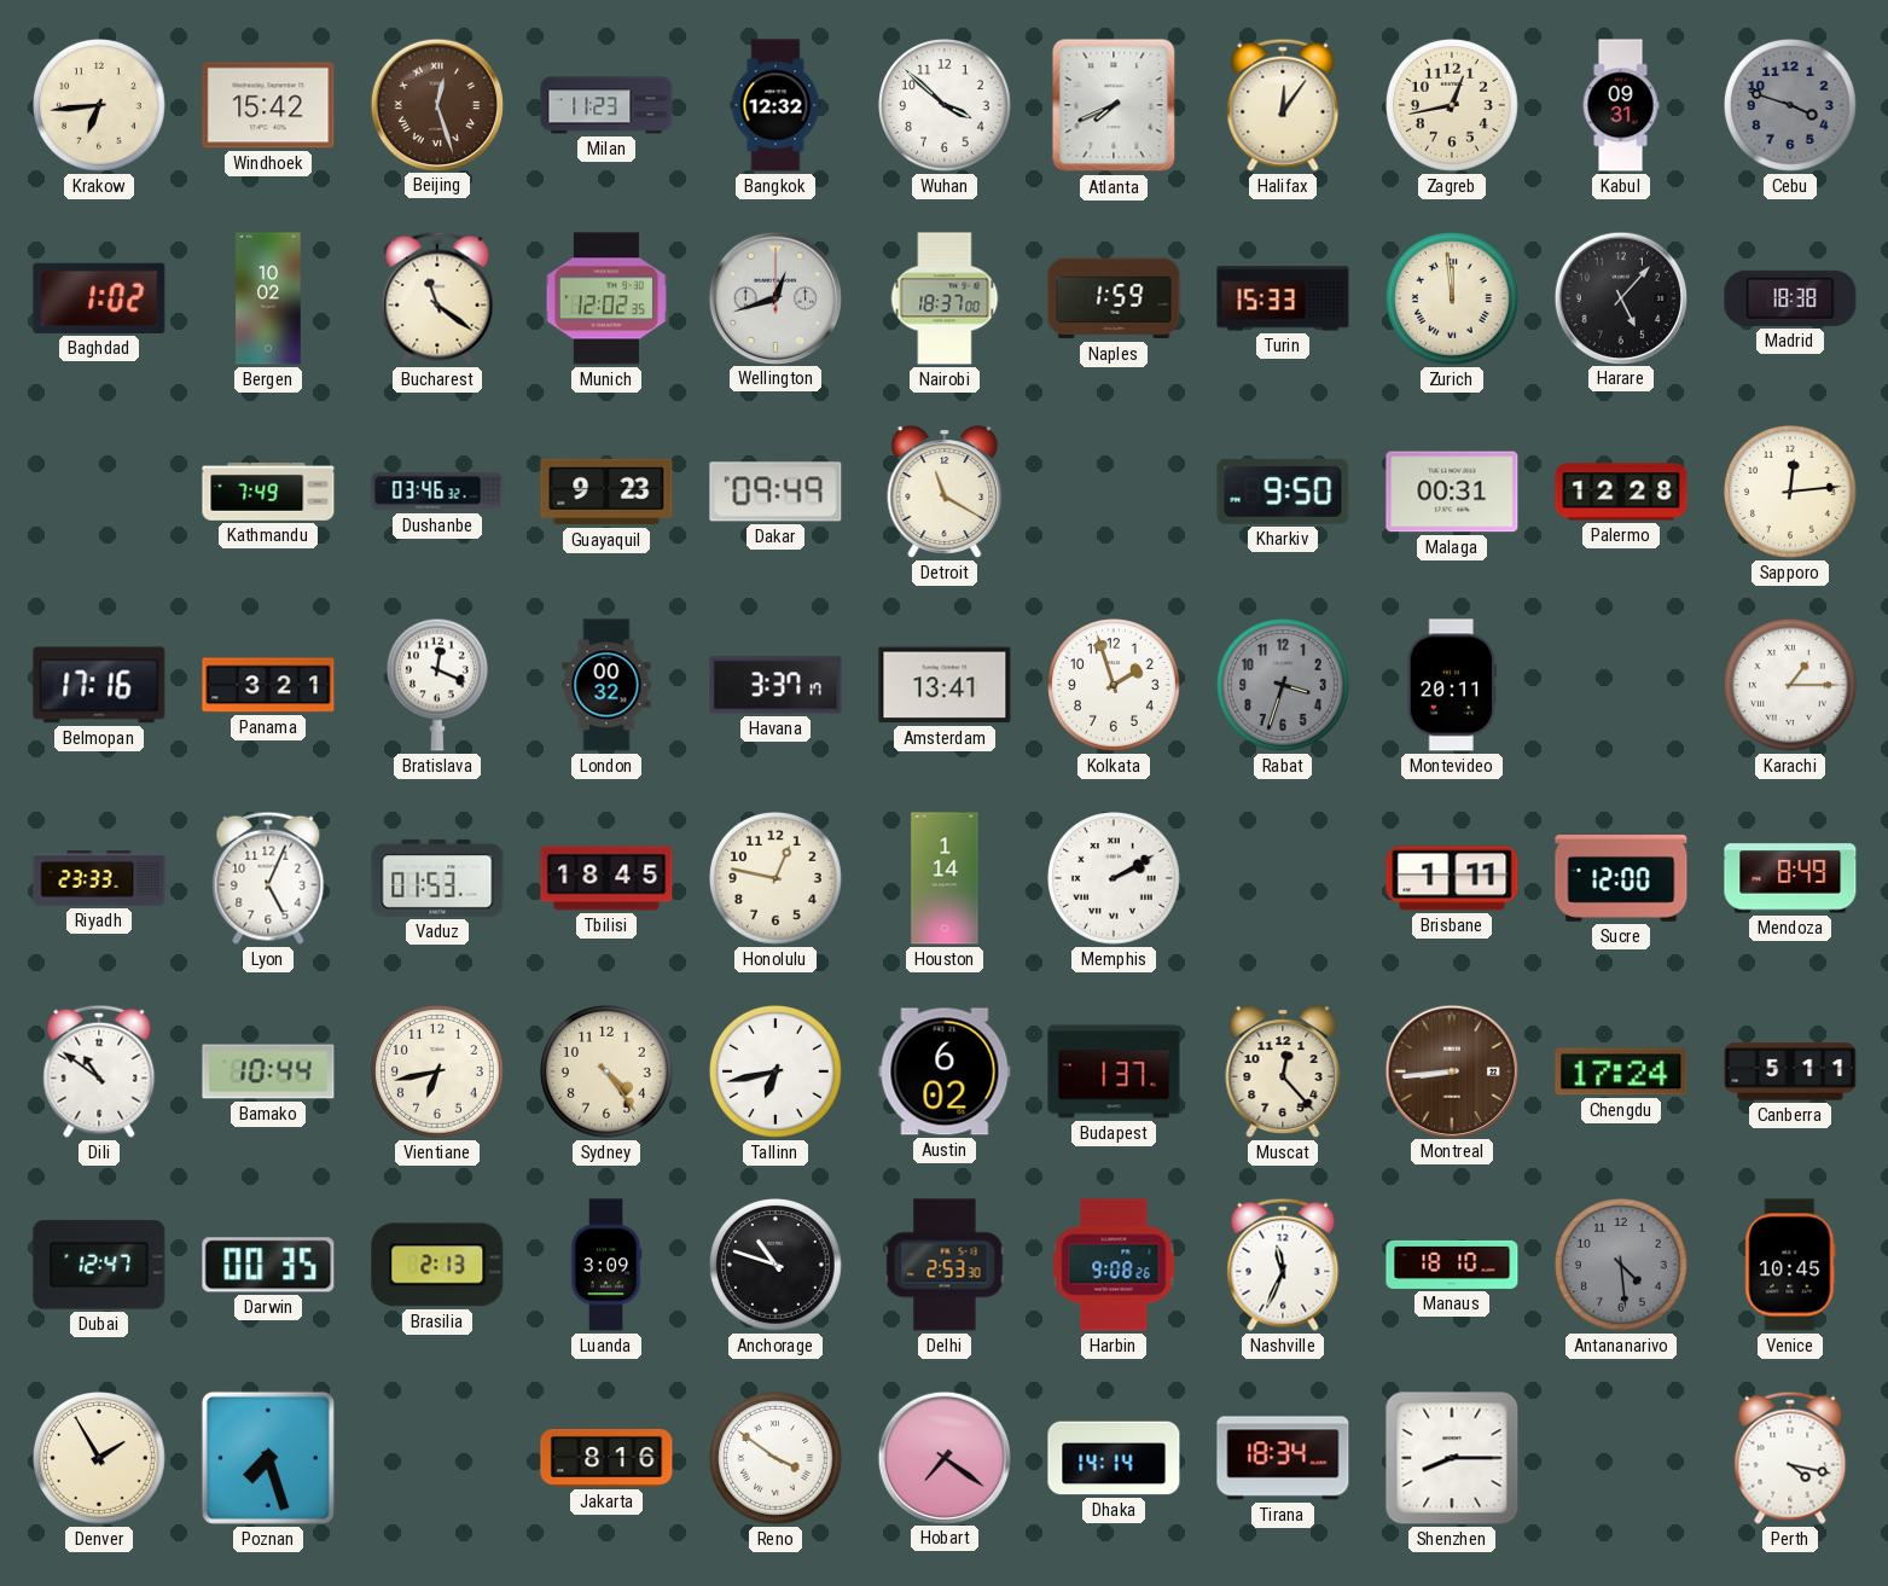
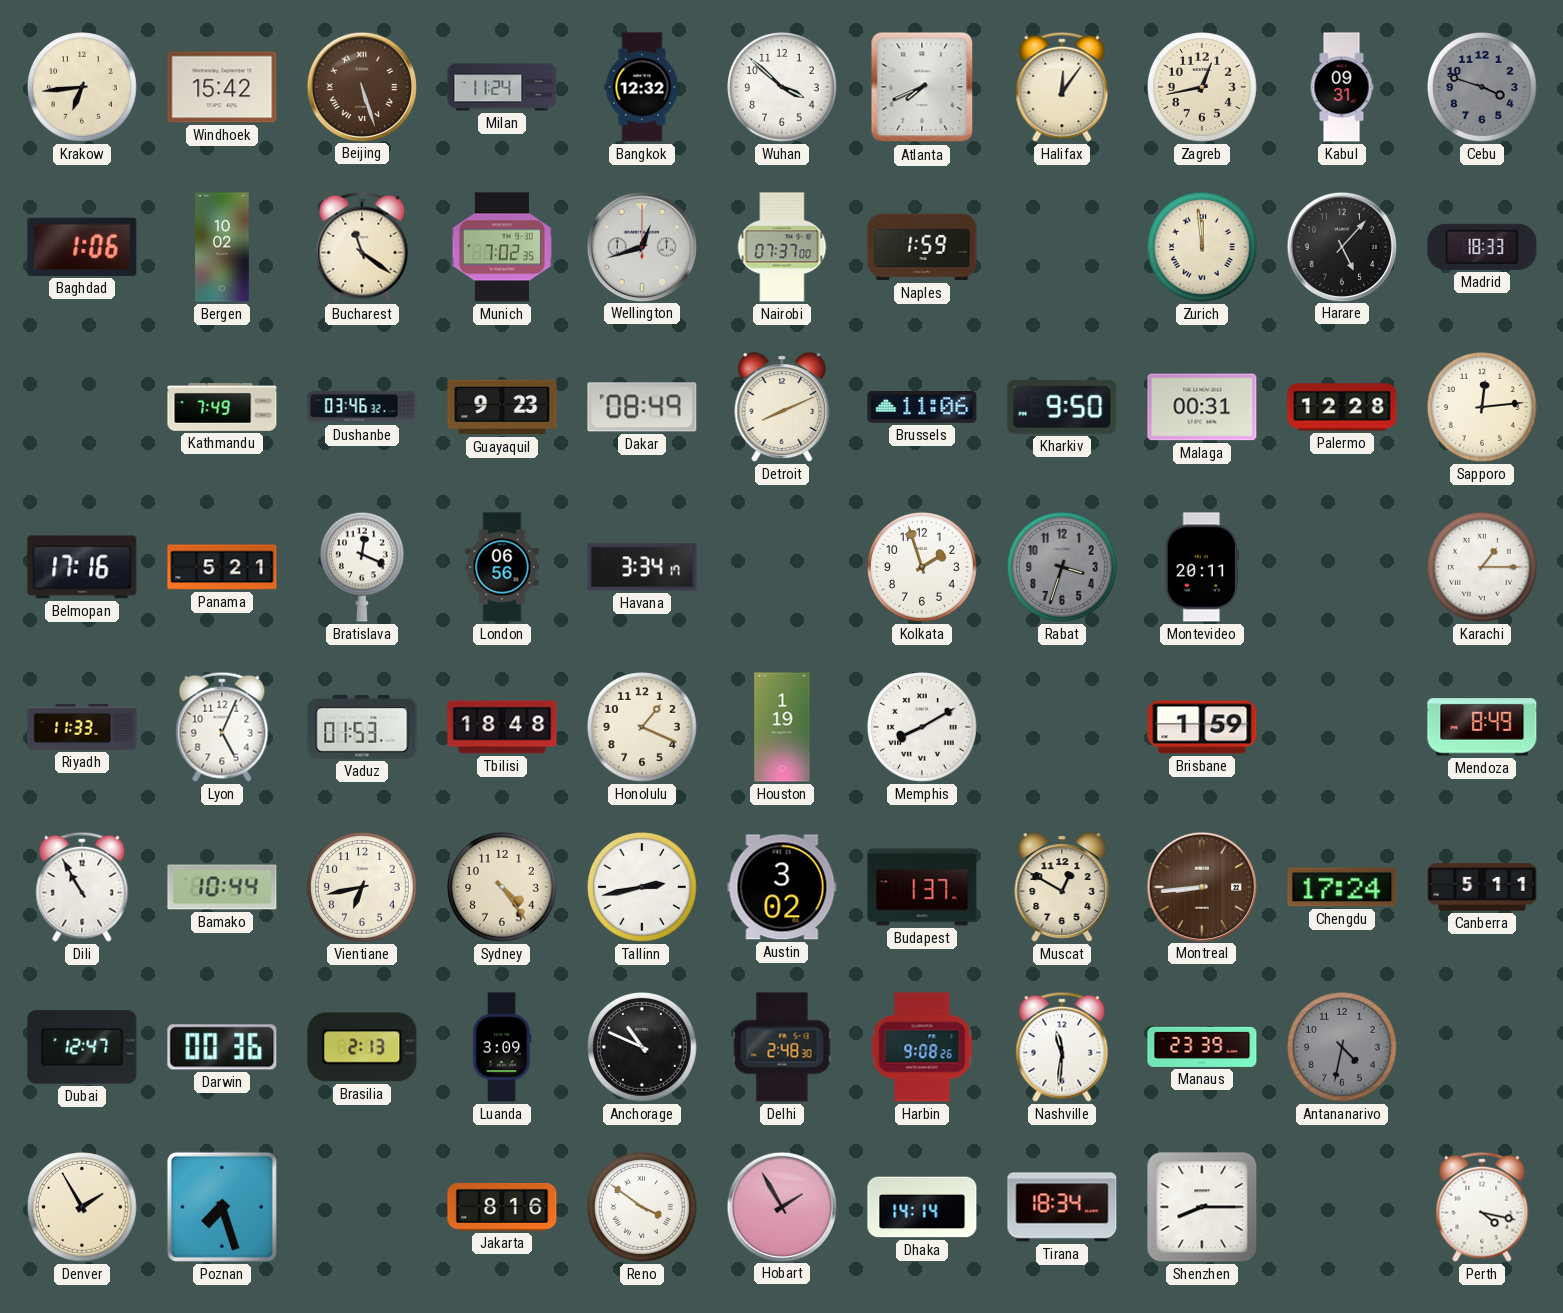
Beijing: 12:27 -> 5:27
Milan: 11:23 -> 11:24
Baghdad: 1:02 -> 1:06
Munich: 12:02 -> 7:02
Nairobi: 18:37 -> 07:37
Turin: 15:33 -> none
Madrid: 18:38 -> 18:33
Dakar: 09:49 -> 08:49
Detroit: 11:20 -> 8:11
Brussels: none -> 11:06
Panama: 3:21 -> 5:21
London: 00:32 -> 06:56
Havana: 3:37 -> 3:34
Amsterdam: 13:41 -> none
Riyadh: 23:33 -> 11:33
Tbilisi: 18:45 -> 18:48
Honolulu: 12:47 -> 1:19
Houston: 1:14 -> 1:19
Memphis: 2:10 -> 8:10
Brisbane: 1:11 -> 1:59
Sucre: 12:00 -> none
Dili: 10:51 -> 10:55
Tallinn: 6:43 -> 2:43
Austin: 6:02 -> 3:02
Muscat: 12:23 -> 12:50
Darwin: 00:35 -> 00:36
Anchorage: 10:48 -> 10:49
Delhi: 2:53 -> 2:48
Nashville: 11:34 -> 11:31
Manaus: 18:10 -> 23:39
Antananarivo: 4:29 -> 4:32
Venice: 10:45 -> none
Hobart: 7:21 -> 1:55
